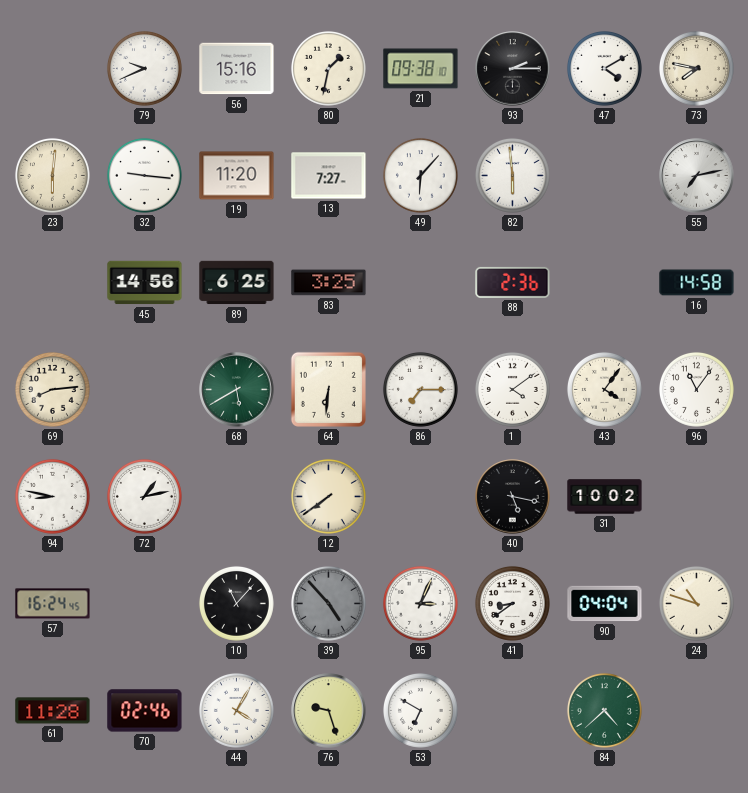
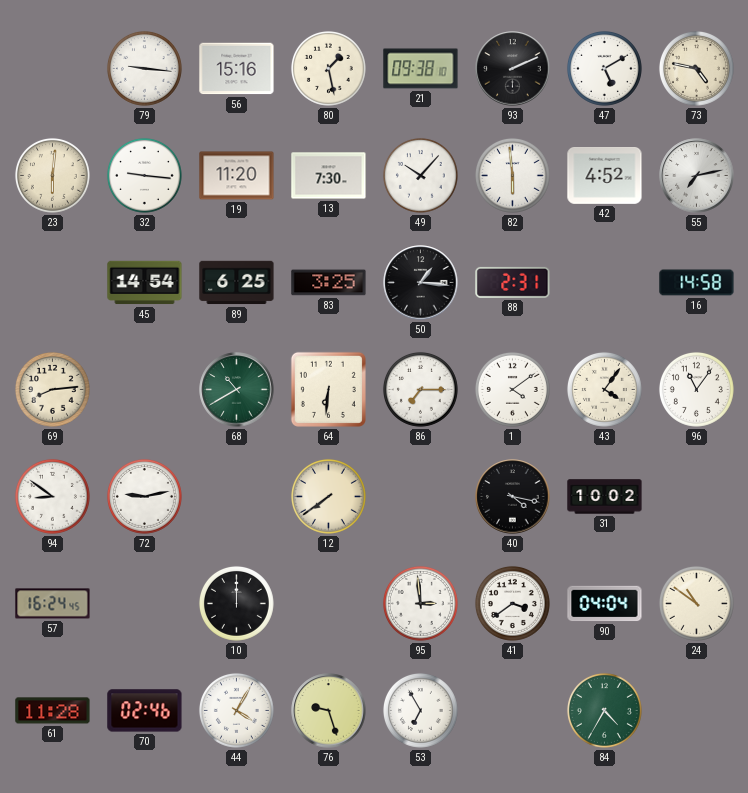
79: 9:41 -> 9:16
80: 1:32 -> 1:28
93: 2:15 -> 2:11
47: 4:10 -> 5:10
73: 7:47 -> 4:47
13: 7:27 -> 7:30
49: 6:07 -> 10:07
42: none -> 4:52
45: 14:56 -> 14:54
50: none -> 1:16
88: 2:36 -> 2:31
68: 5:40 -> 10:40
94: 8:47 -> 8:51
72: 1:13 -> 9:13
40: 5:17 -> 4:17
10: 11:07 -> 12:00
39: 4:53 -> none
95: 3:04 -> 2:59
41: 8:39 -> 3:39
24: 10:48 -> 10:51
53: 6:50 -> 6:55
84: 4:38 -> 4:35
